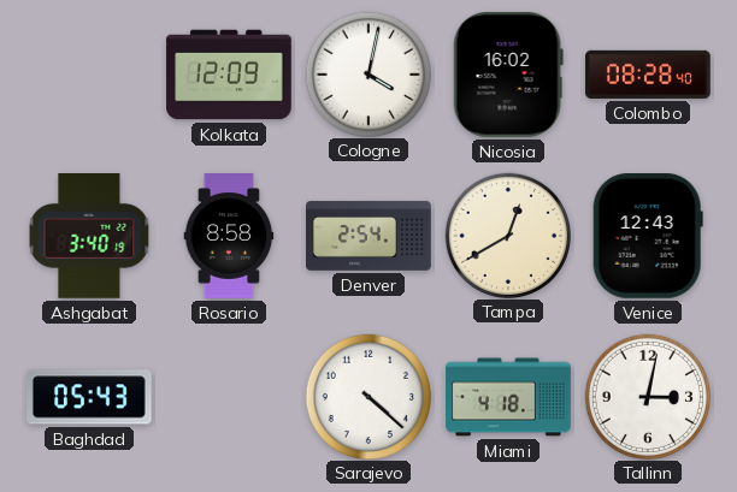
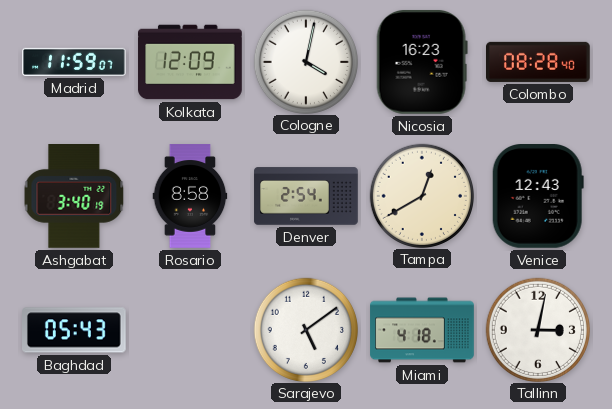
Madrid: none -> 11:59
Nicosia: 16:02 -> 16:23
Sarajevo: 4:22 -> 5:09
